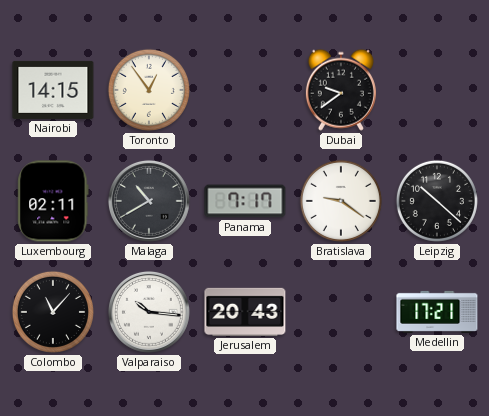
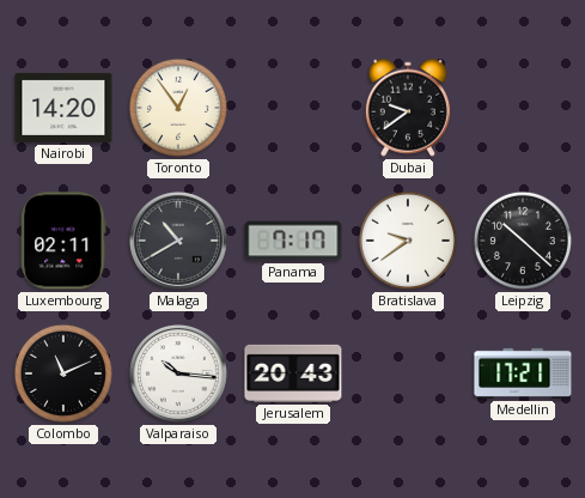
Nairobi: 14:15 -> 14:20
Bratislava: 9:21 -> 9:39
Colombo: 11:07 -> 11:11
